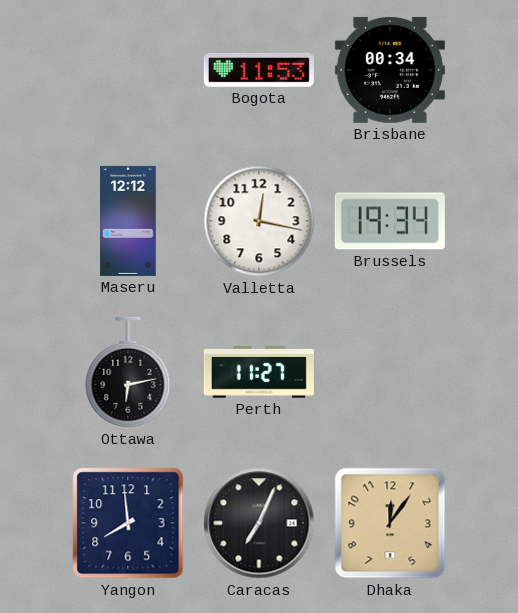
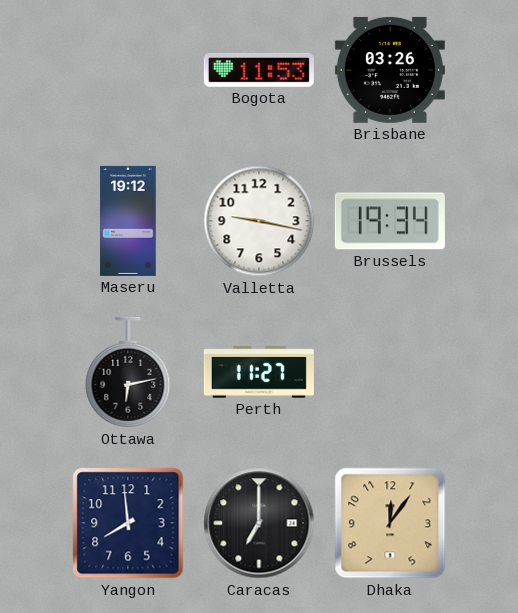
Brisbane: 00:34 -> 03:26
Maseru: 12:12 -> 19:12
Valletta: 12:17 -> 9:17
Caracas: 7:04 -> 7:00
